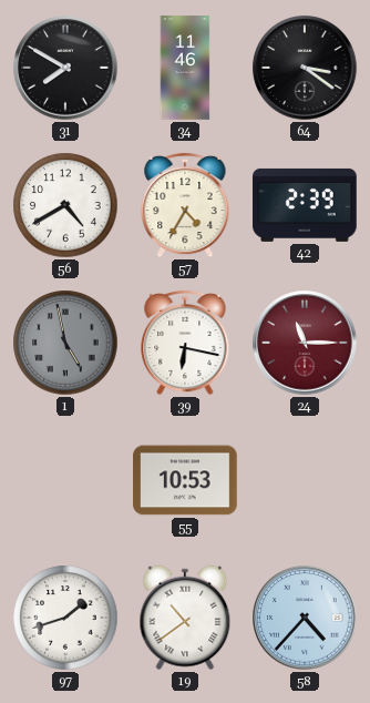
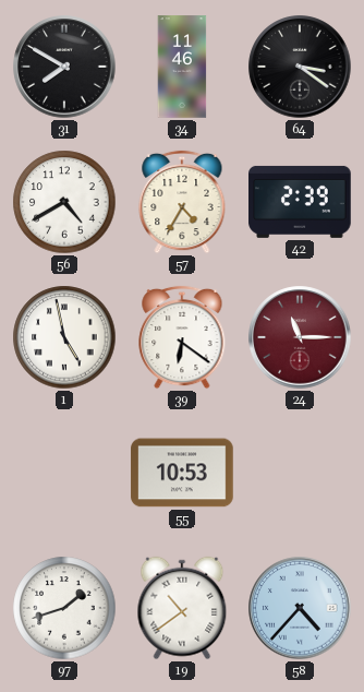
1 dial: grey -> white
39: 6:17 -> 6:21
